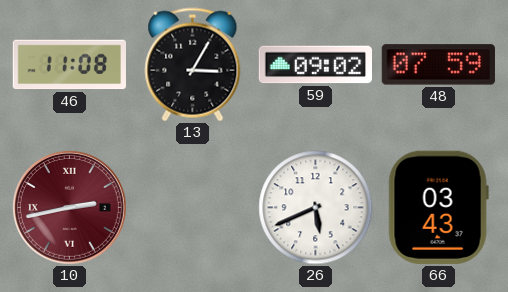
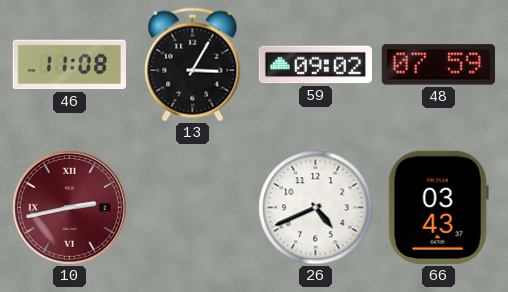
26: 5:41 -> 4:41
